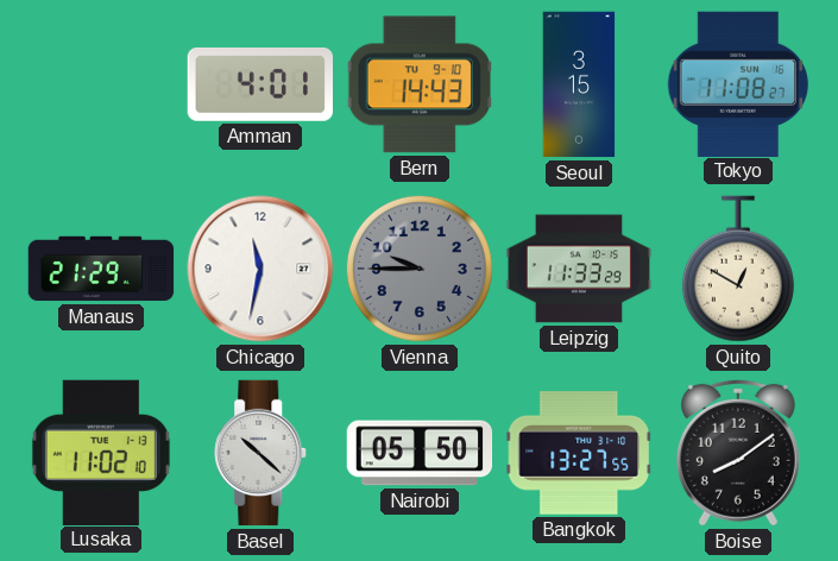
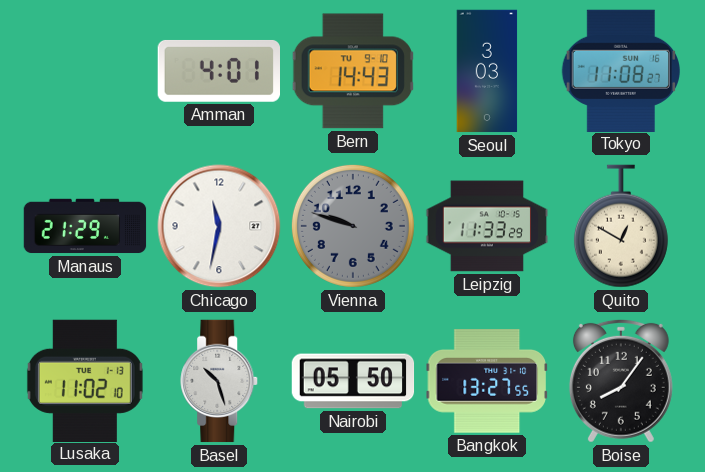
Seoul: 3:15 -> 3:03
Vienna: 9:45 -> 9:48
Basel: 10:22 -> 10:27
Boise: 8:09 -> 8:06
